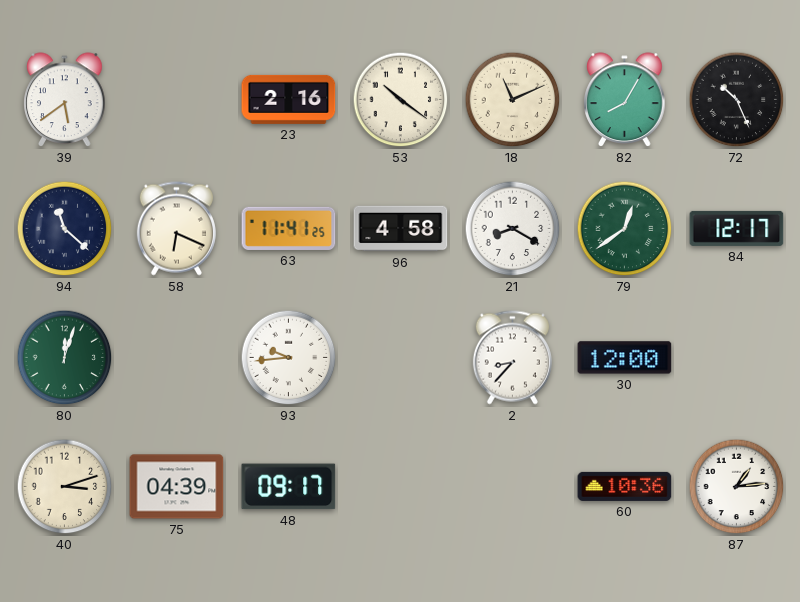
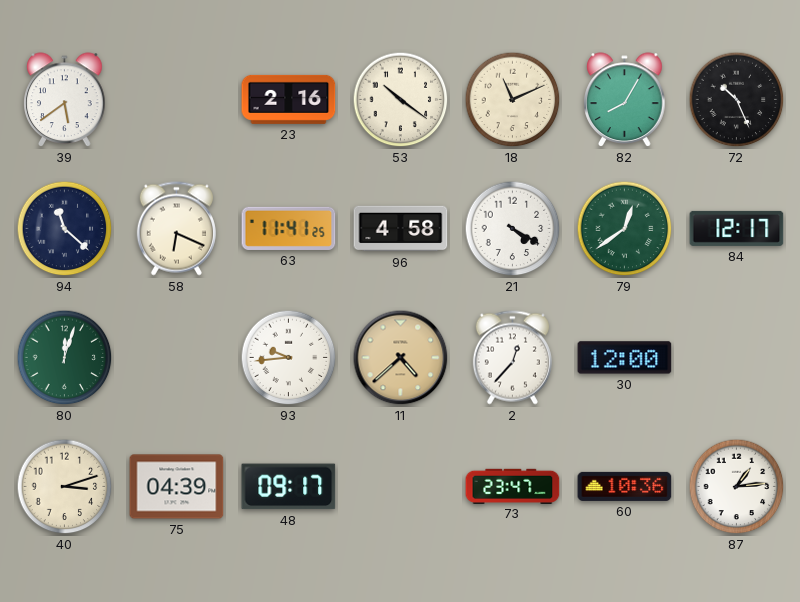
21: 8:20 -> 4:20
11: none -> 4:38
2: 8:37 -> 12:37
73: none -> 23:47
